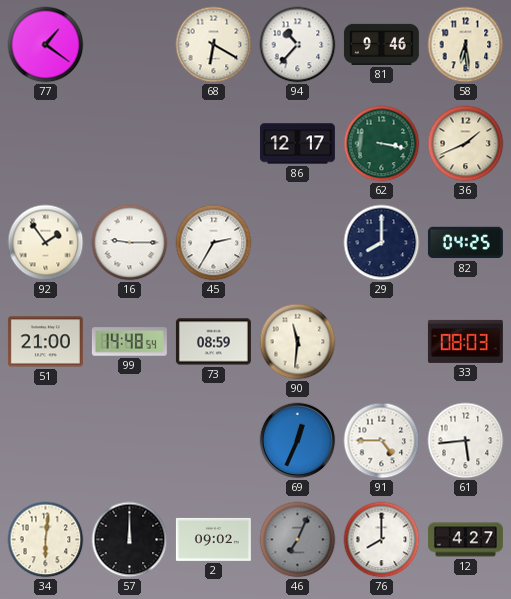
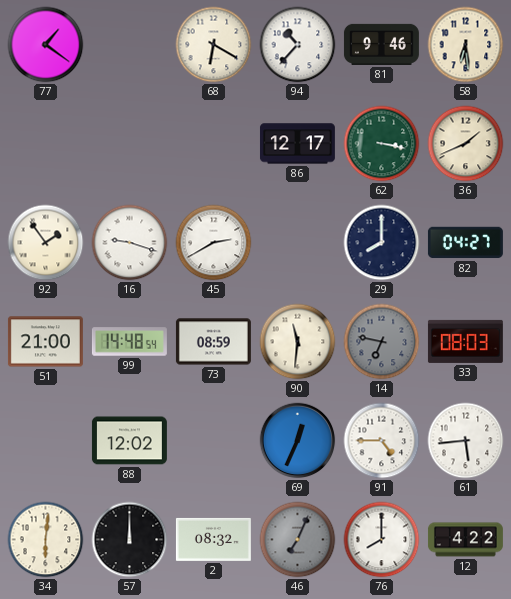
16: 9:15 -> 9:18
45: 2:35 -> 2:40
82: 04:25 -> 04:27
14: none -> 6:47
88: none -> 12:02
2: 09:02 -> 08:32
12: 4:27 -> 4:22
